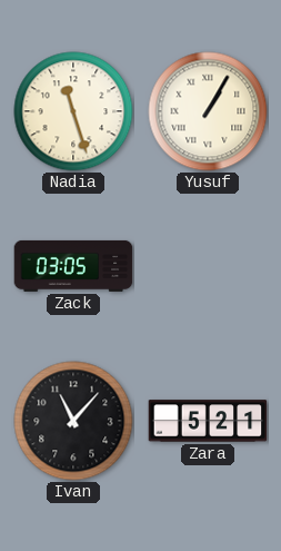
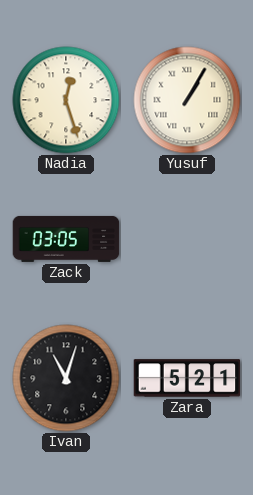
Nadia: 11:27 -> 12:27
Ivan: 11:07 -> 11:03
